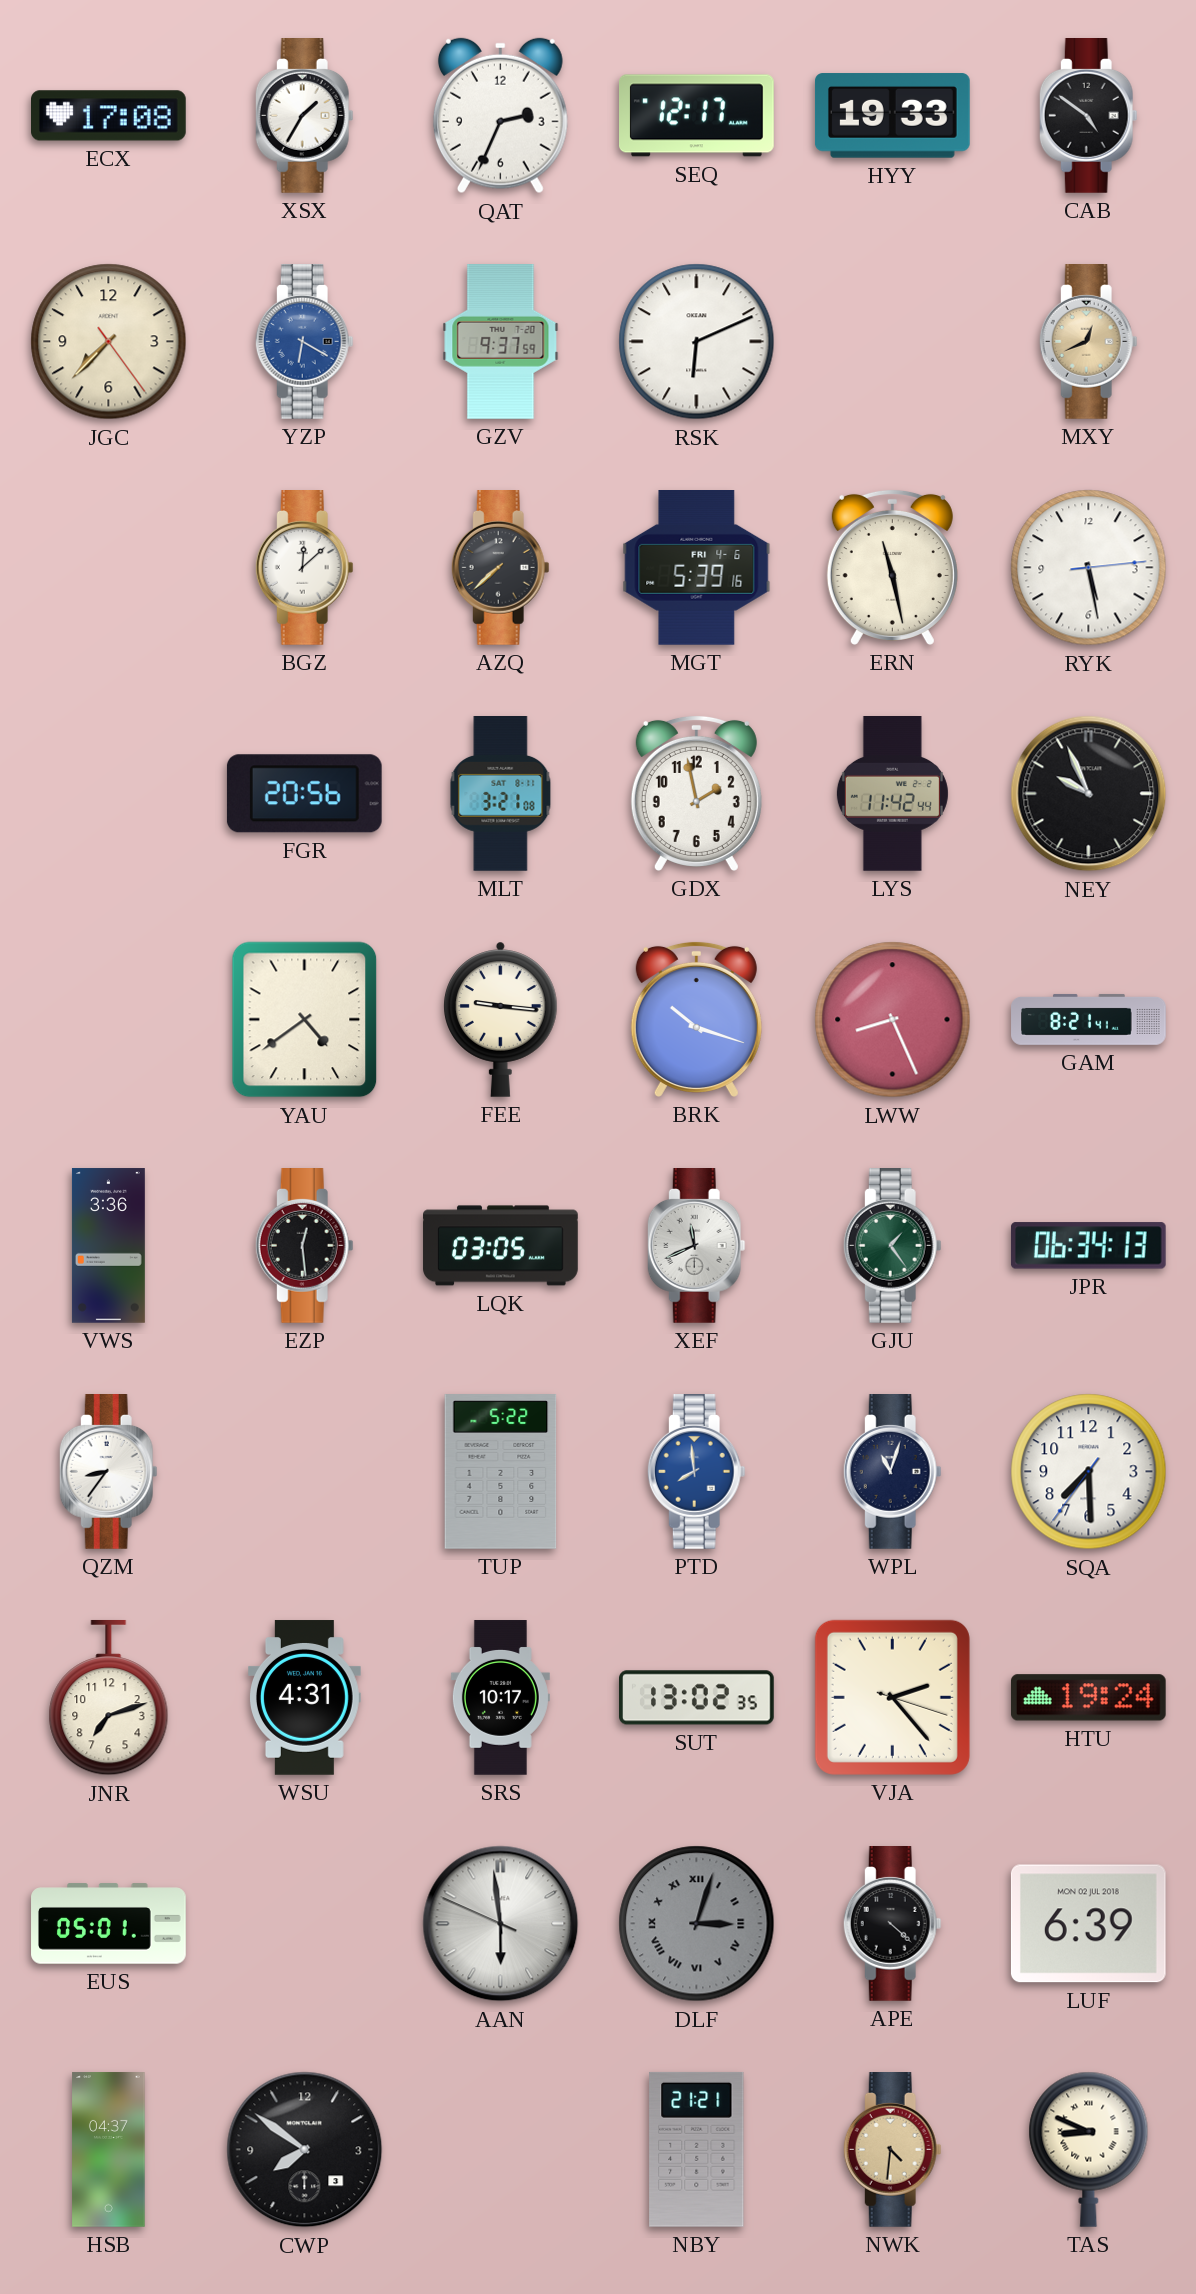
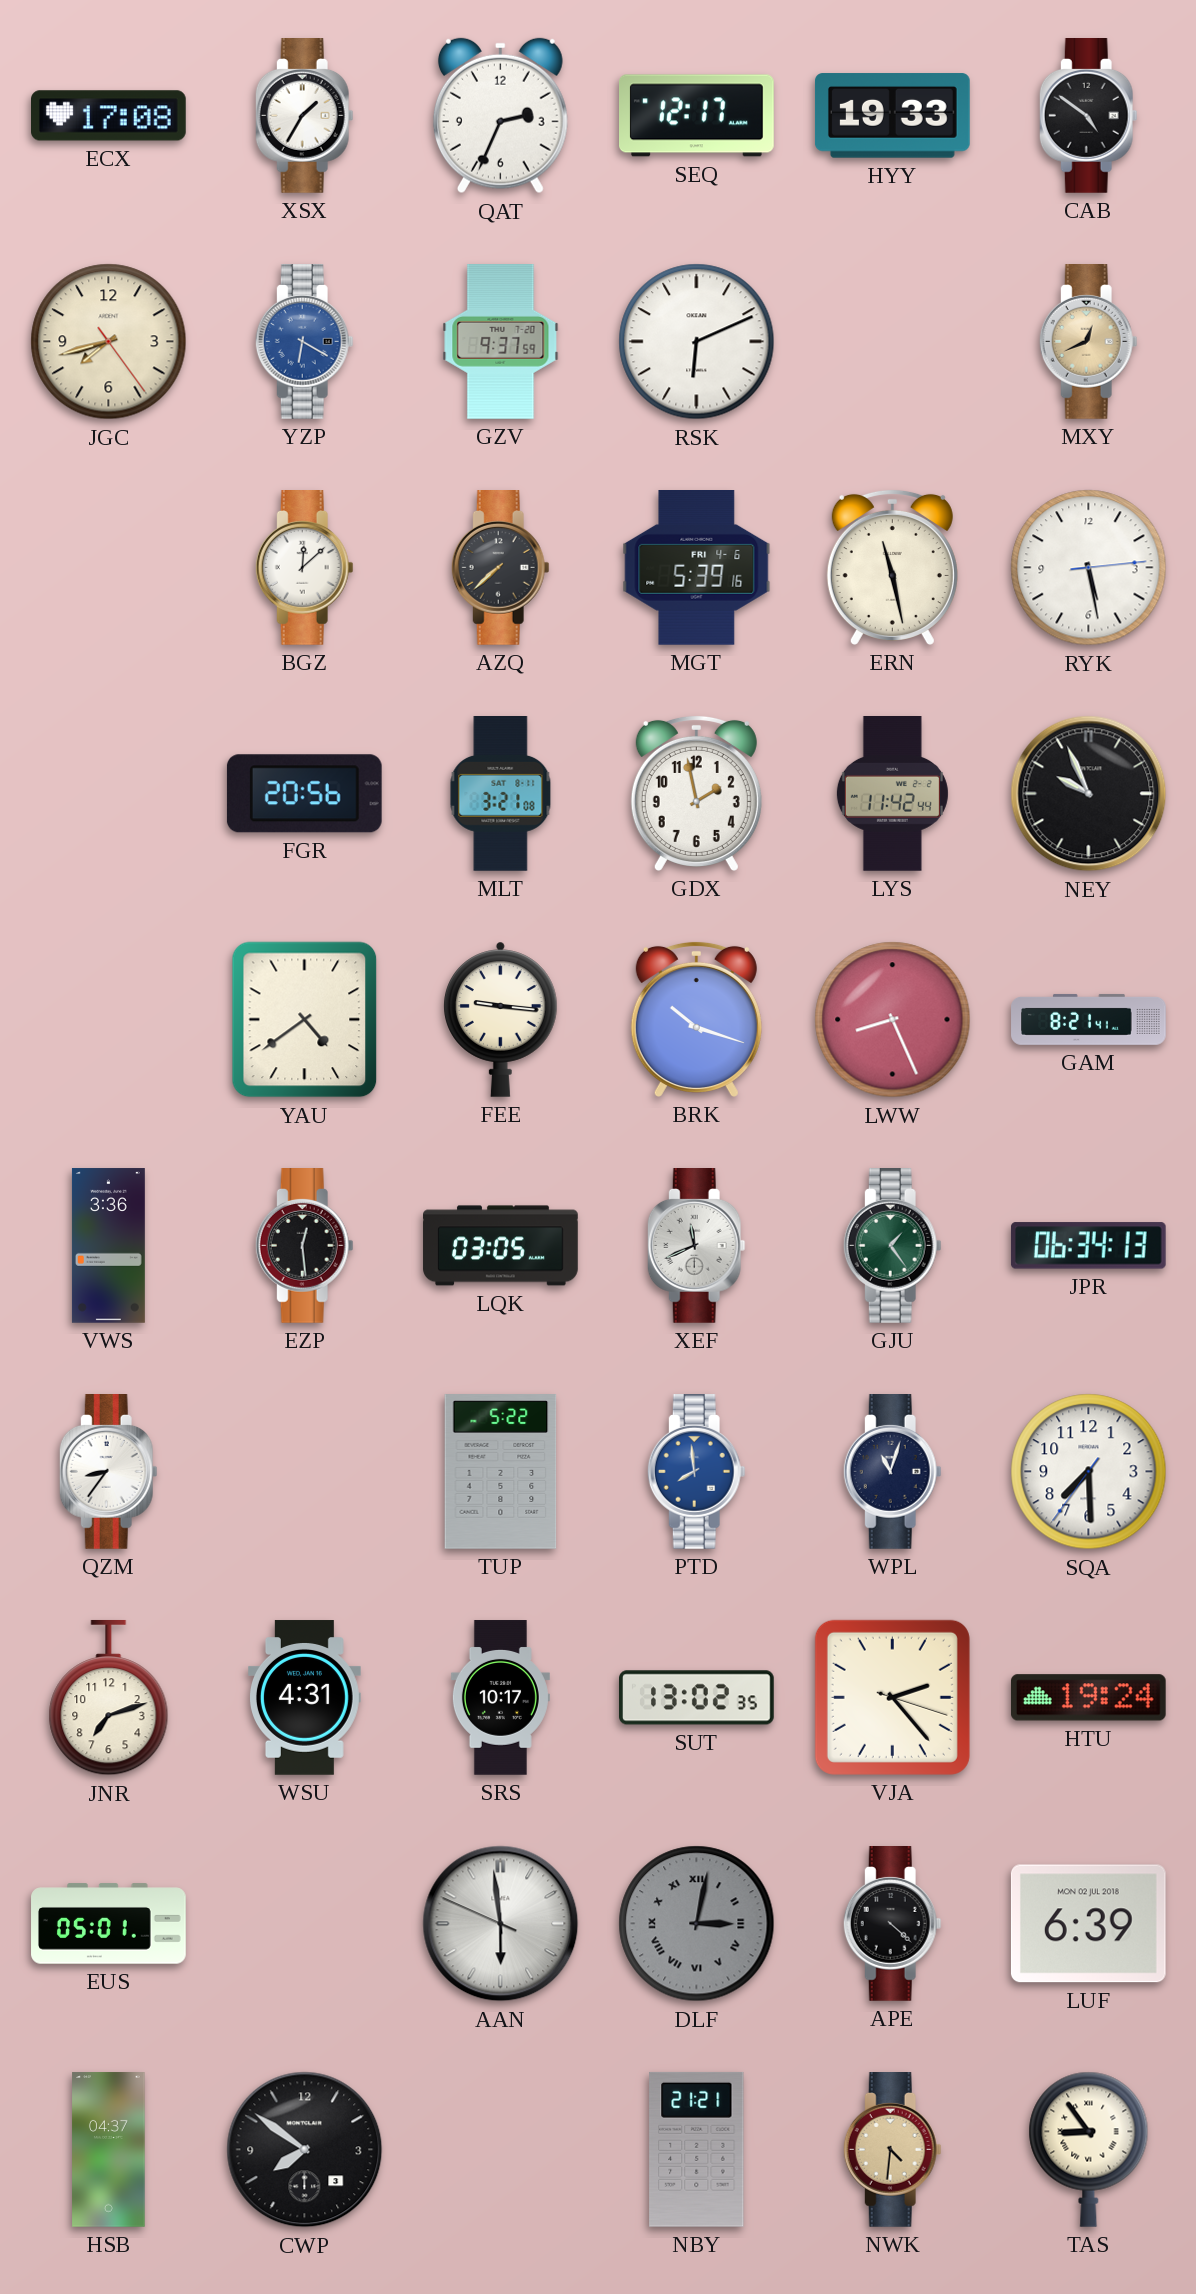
JGC: 7:37 -> 7:42
DLF: 3:03 -> 3:02
TAS: 8:49 -> 8:54
